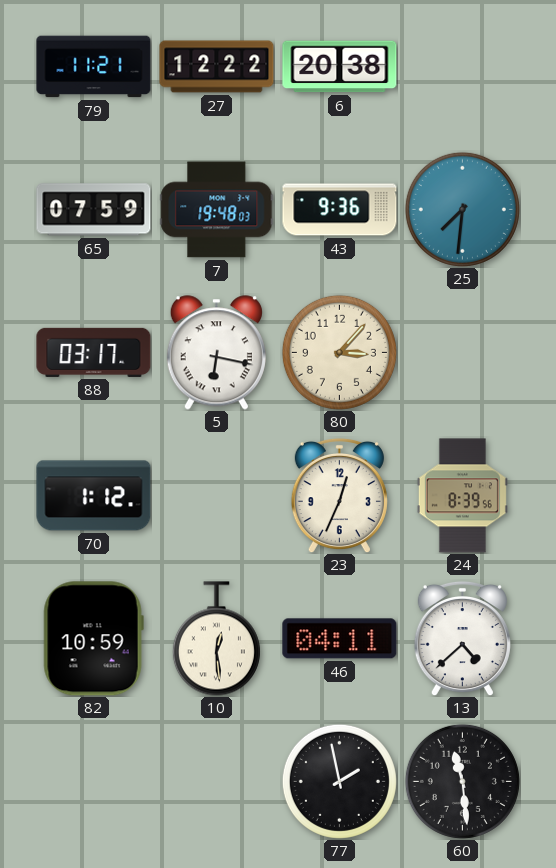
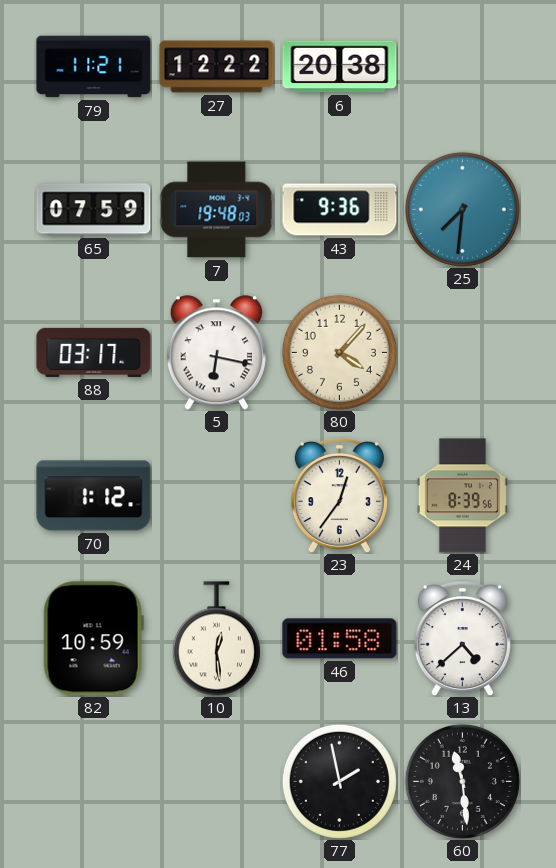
80: 3:07 -> 4:07
23: 12:34 -> 12:36
46: 04:11 -> 01:58
